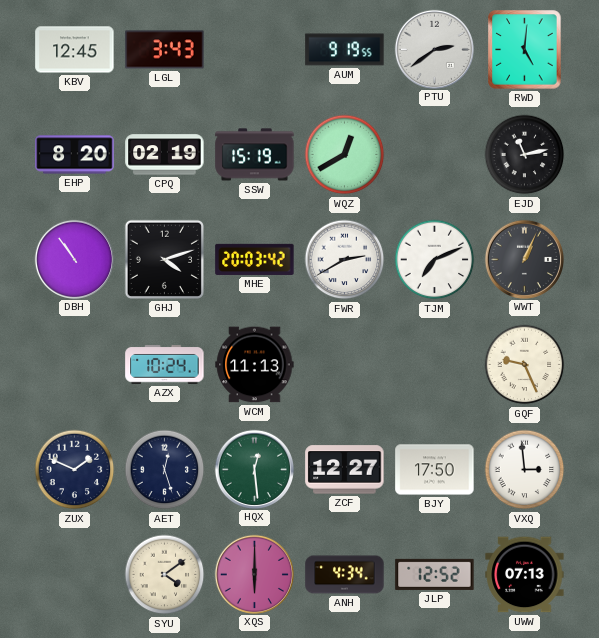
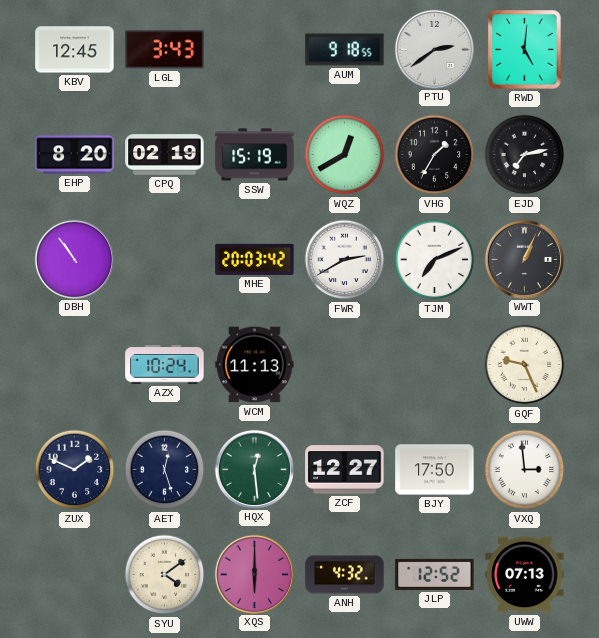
AUM: 9:19 -> 9:18
VHG: none -> 1:35
EJD: 11:13 -> 7:13
GHJ: 4:12 -> none
ANH: 4:34 -> 4:32
